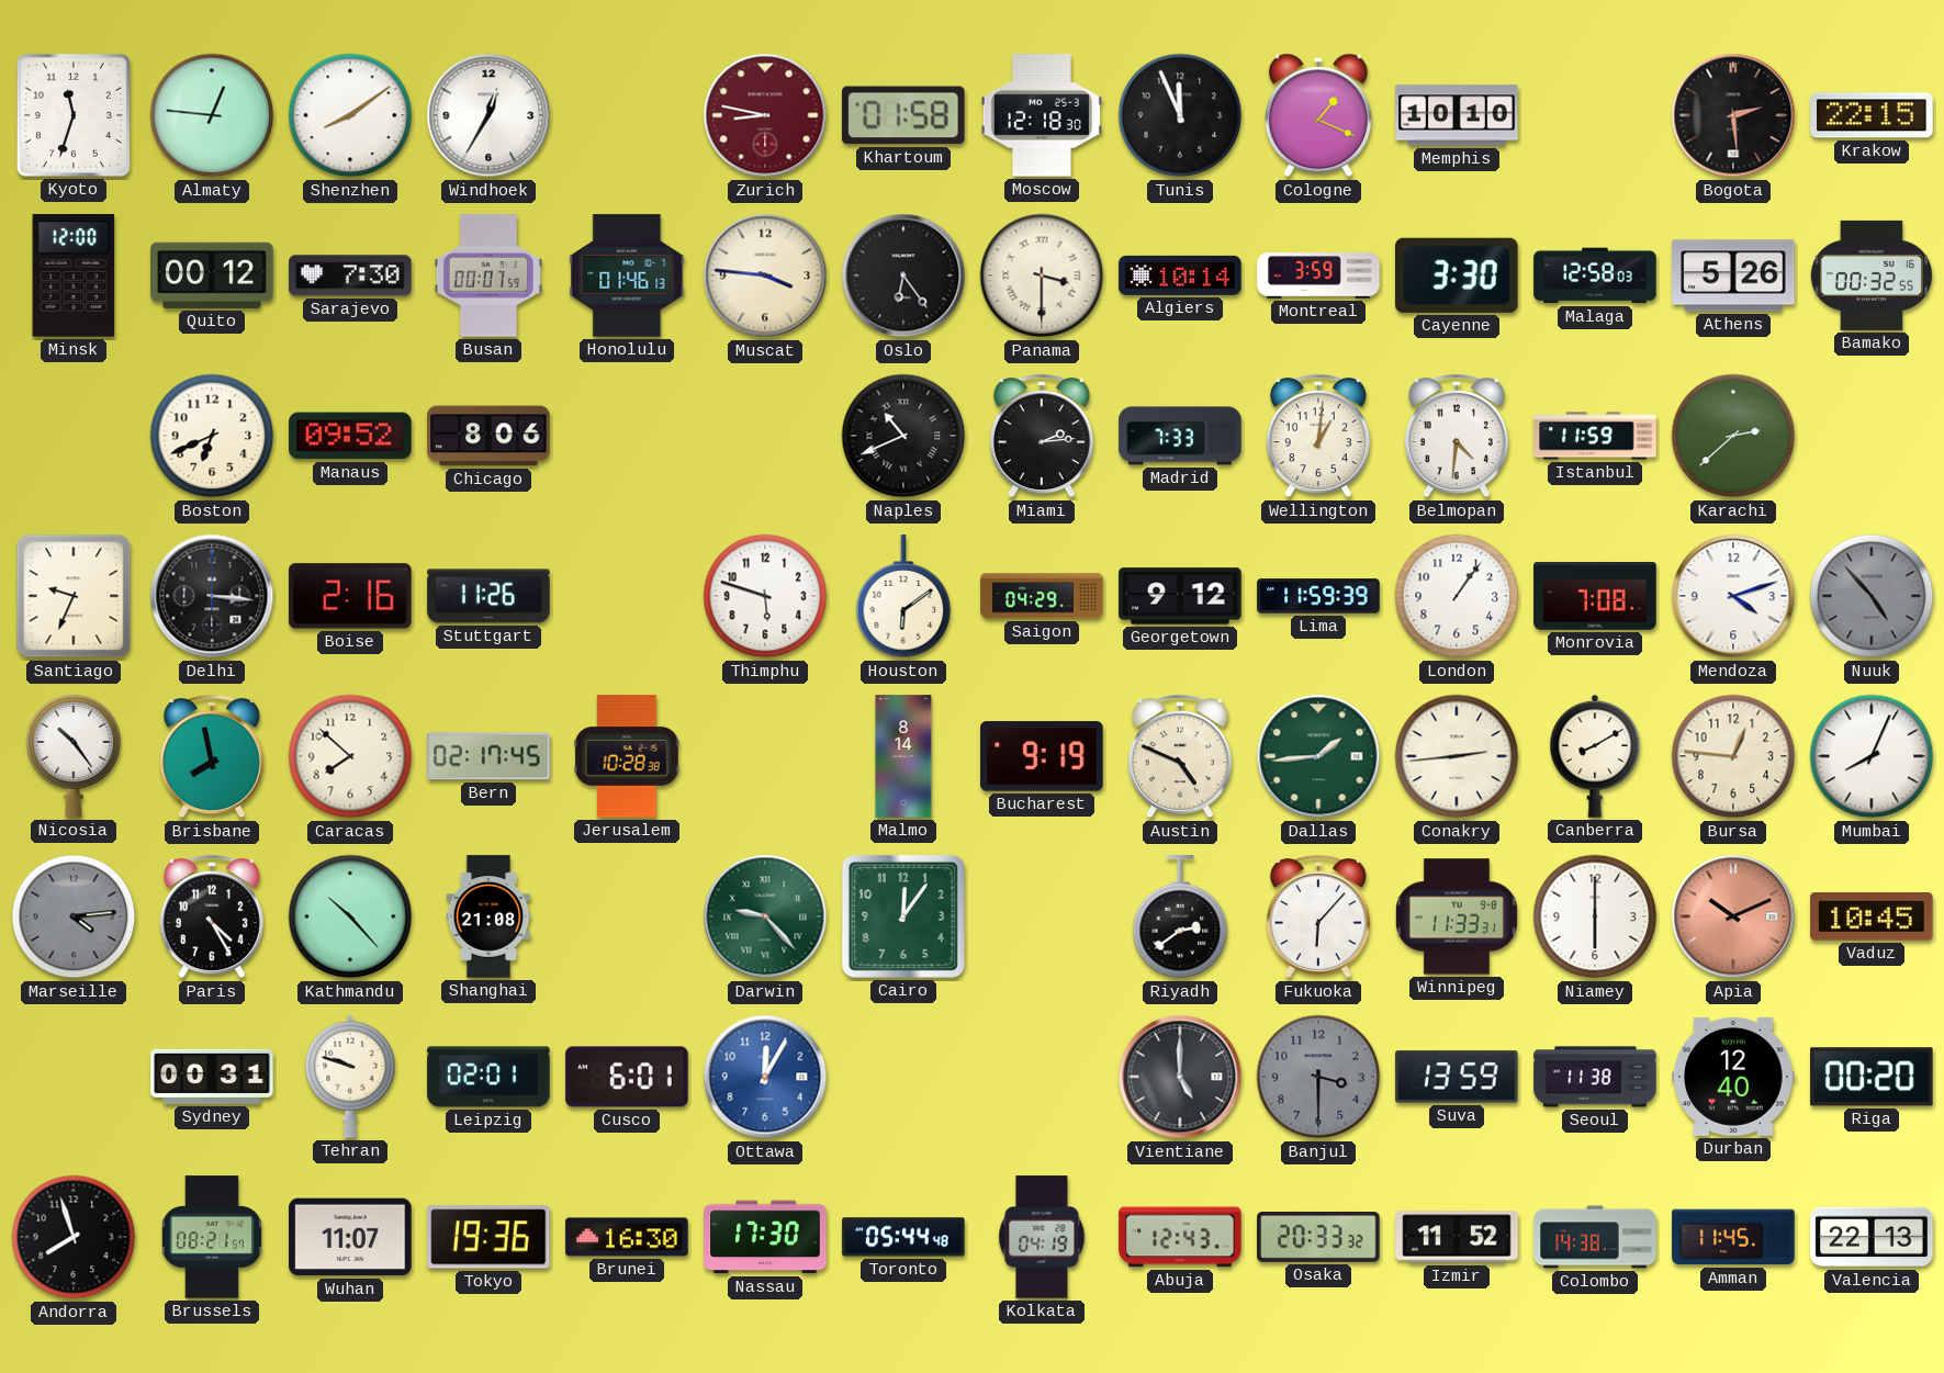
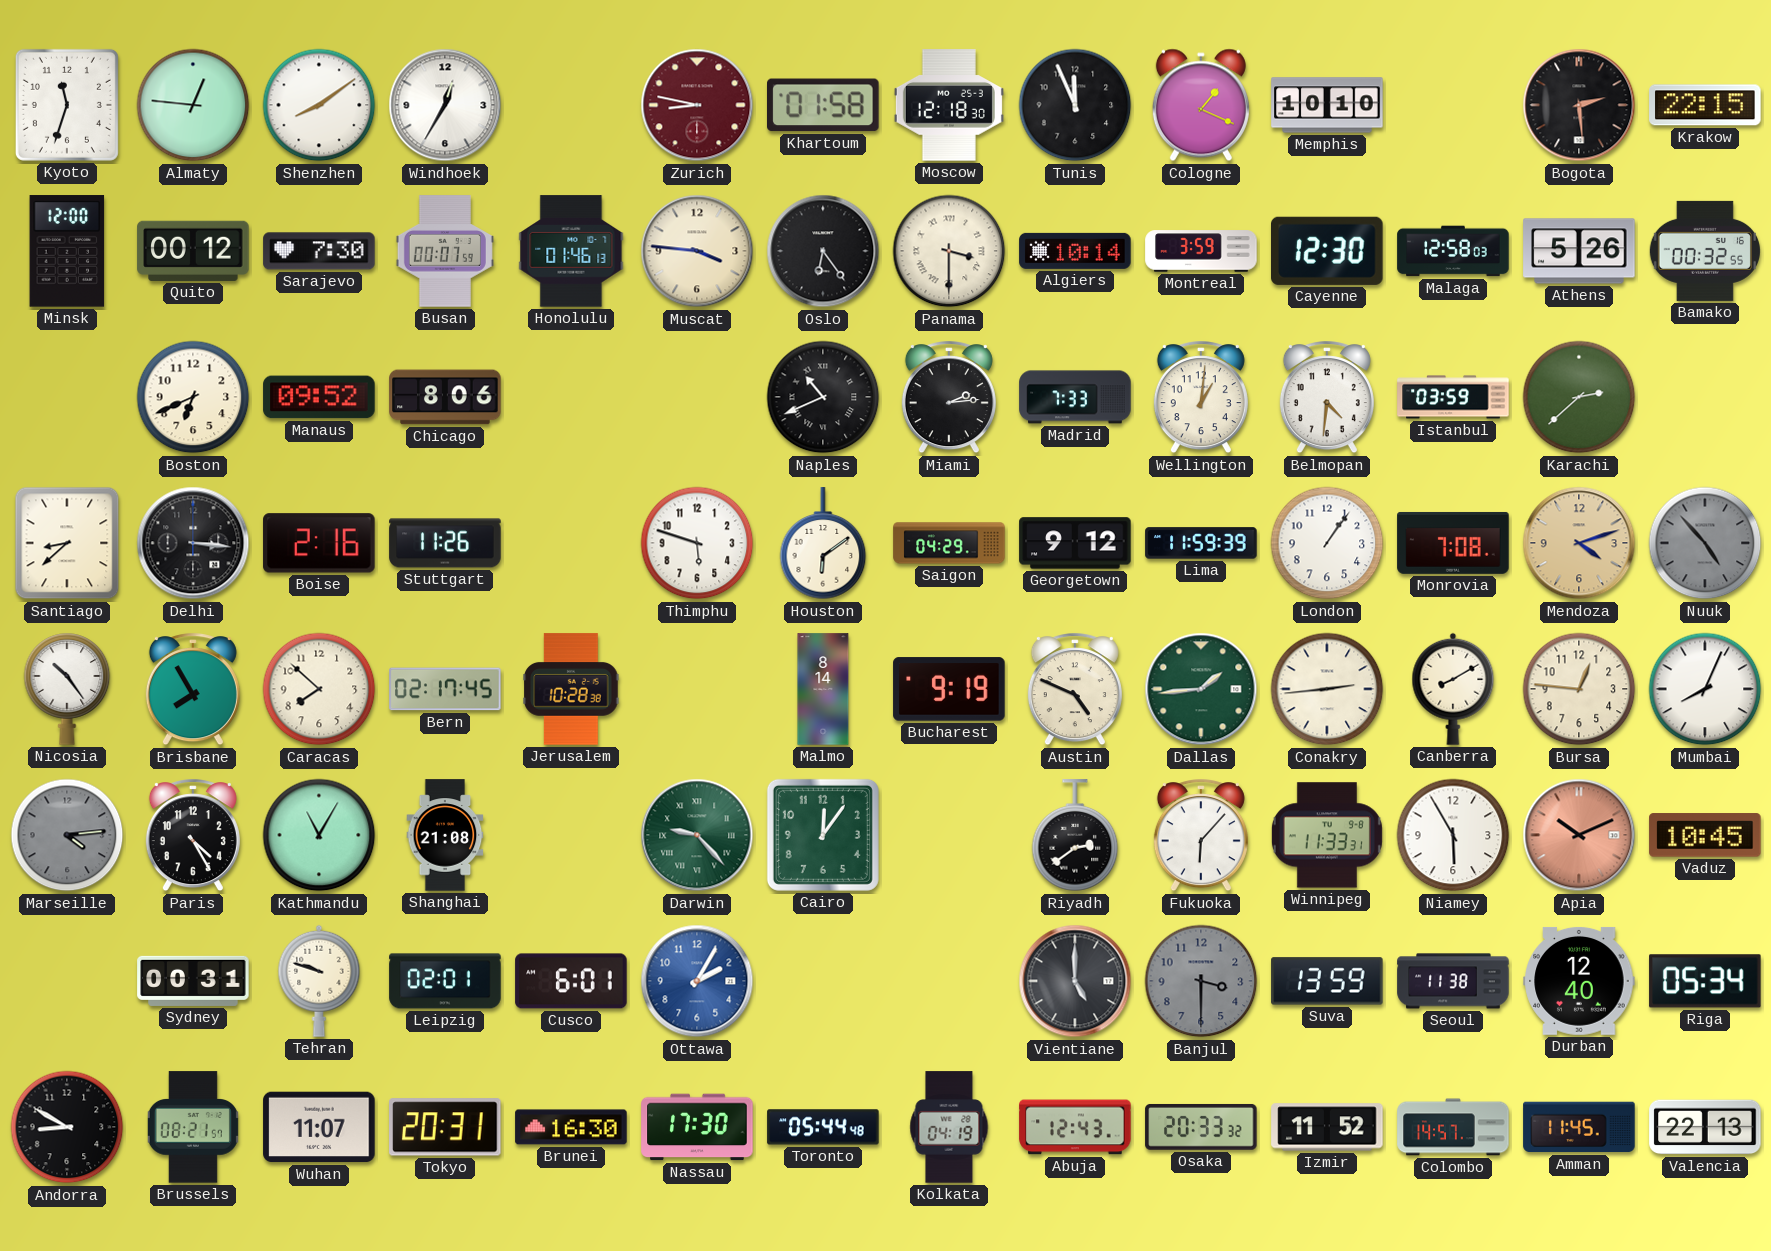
Cayenne: 3:30 -> 12:30
Istanbul: 11:59 -> 03:59
Santiago: 9:34 -> 8:38
Mendoza dial: white -> champagne
Brisbane: 7:58 -> 7:55
Kathmandu: 10:23 -> 11:05
Niamey: 6:00 -> 5:55
Ottawa: 12:05 -> 2:05
Riga: 00:20 -> 05:34
Andorra: 7:57 -> 8:50
Tokyo: 19:36 -> 20:31
Colombo: 14:38 -> 14:57
